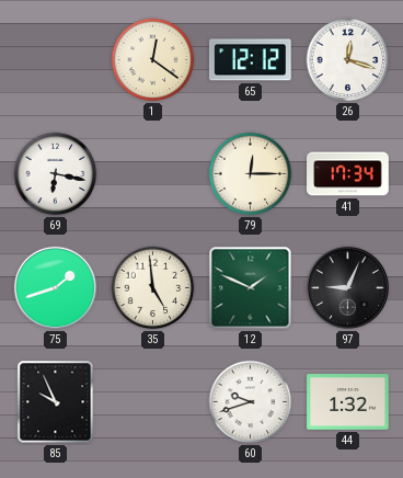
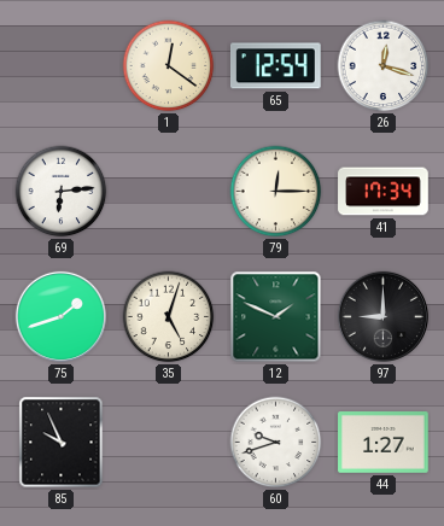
65: 12:12 -> 12:54
69: 6:17 -> 6:14
35: 4:59 -> 5:03
97: 9:04 -> 9:00
44: 1:32 -> 1:27
